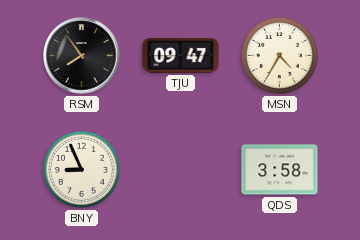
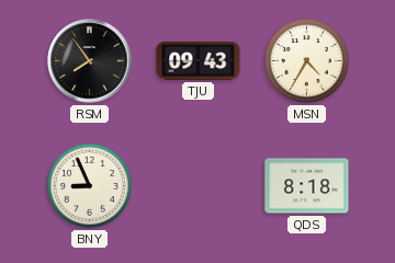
TJU: 09:47 -> 09:43
QDS: 3:58 -> 8:18
